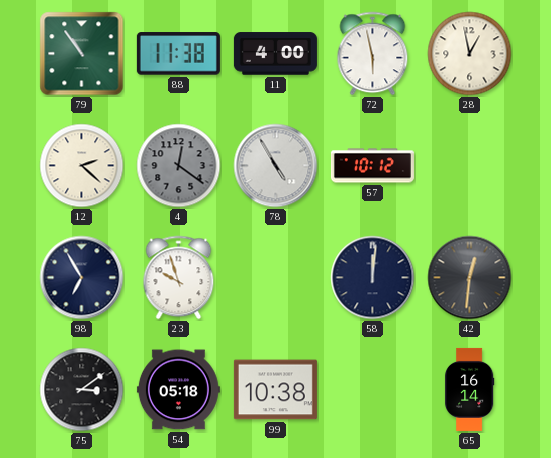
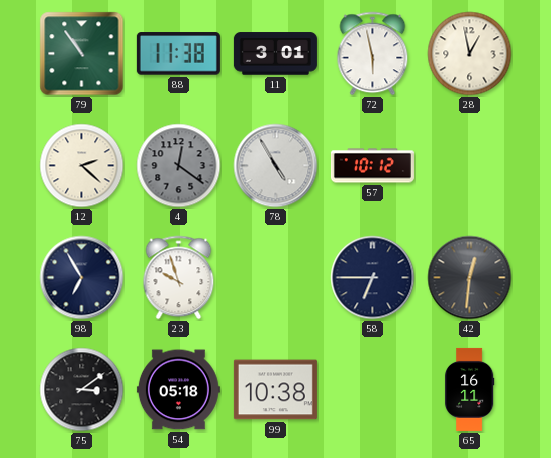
11: 4:00 -> 3:01
58: 12:01 -> 6:45
65: 16:14 -> 16:11
